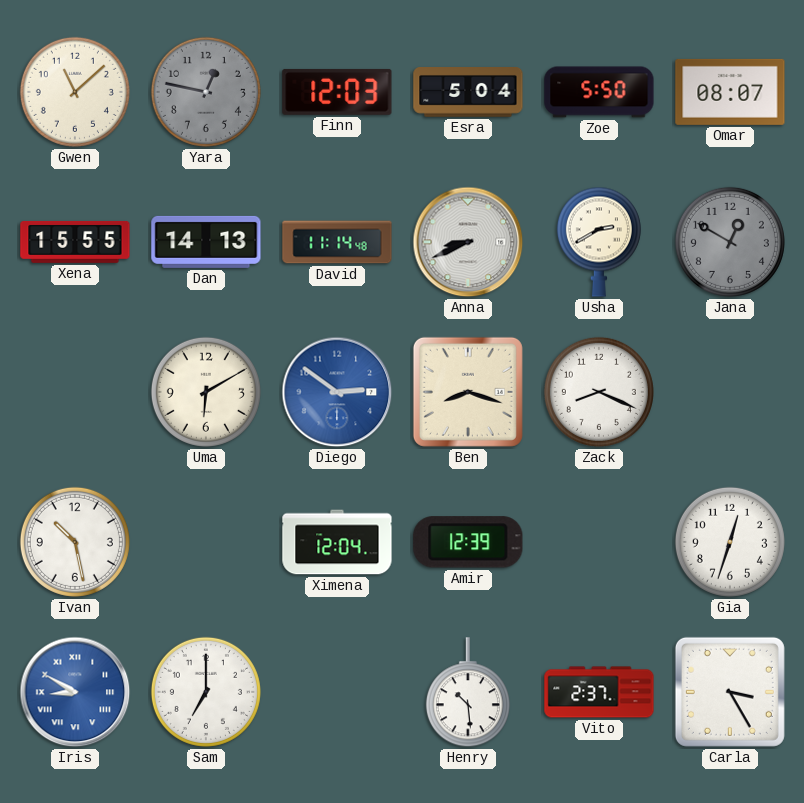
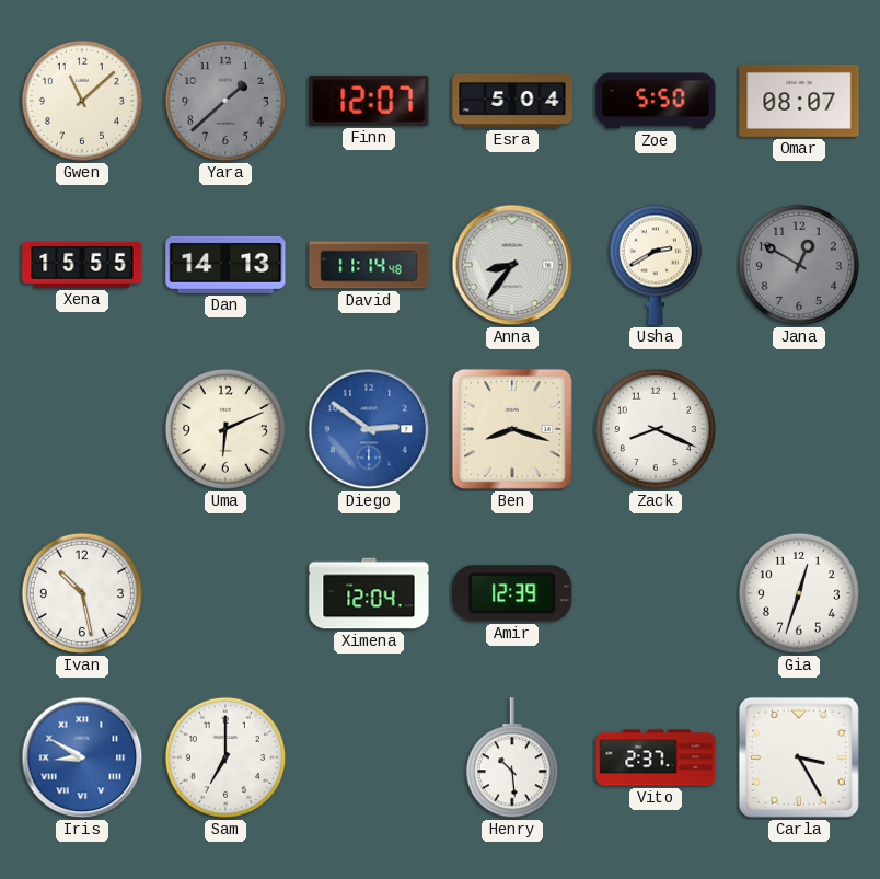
Yara: 12:47 -> 1:38
Finn: 12:03 -> 12:07
Anna: 8:41 -> 8:36
Uma: 6:10 -> 6:11
